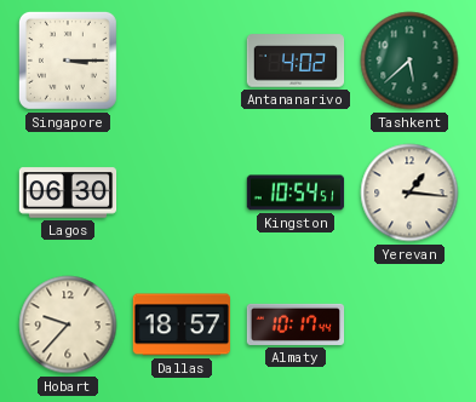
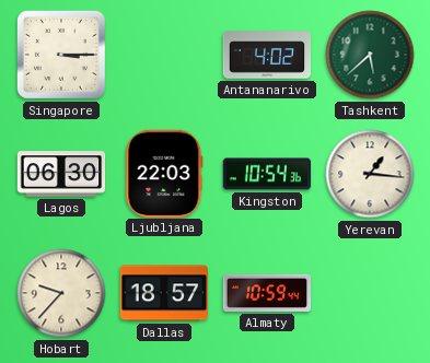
Ljubljana: none -> 22:03
Kingston: 10:54:51 -> 10:54:36
Almaty: 10:17 -> 10:59
